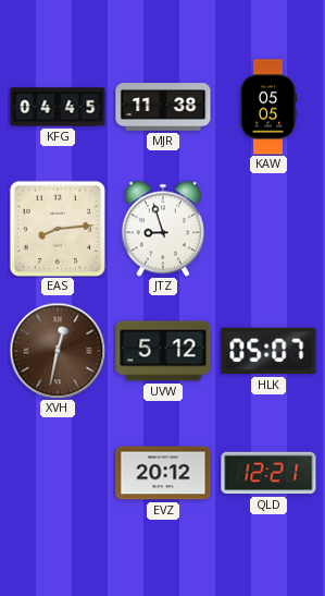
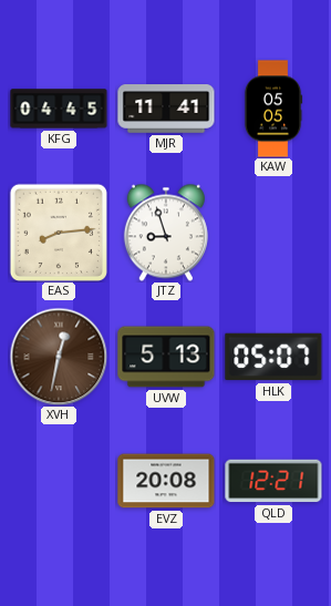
MJR: 11:38 -> 11:41
UVW: 5:12 -> 5:13
EVZ: 20:12 -> 20:08
